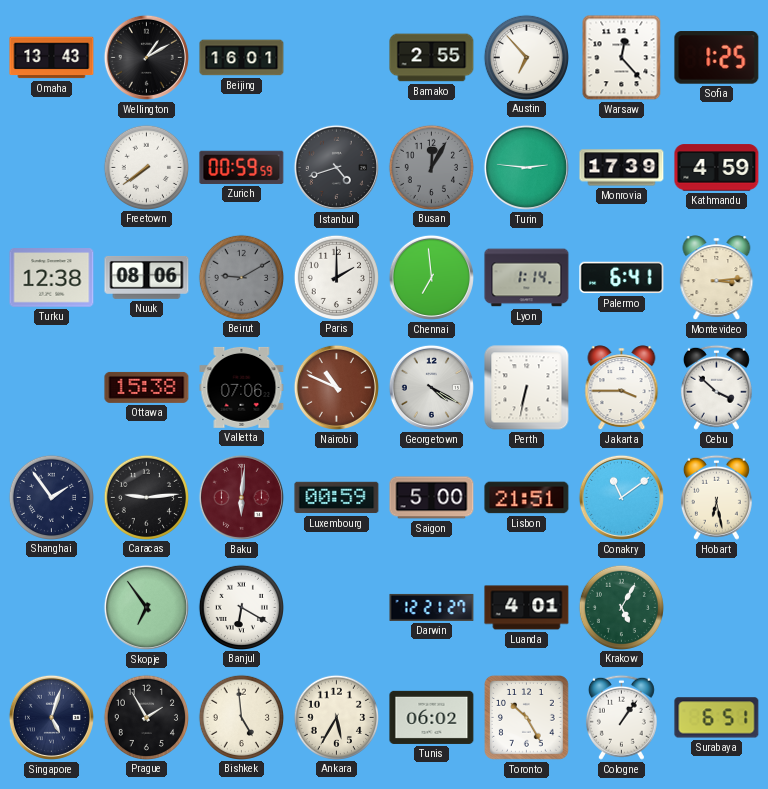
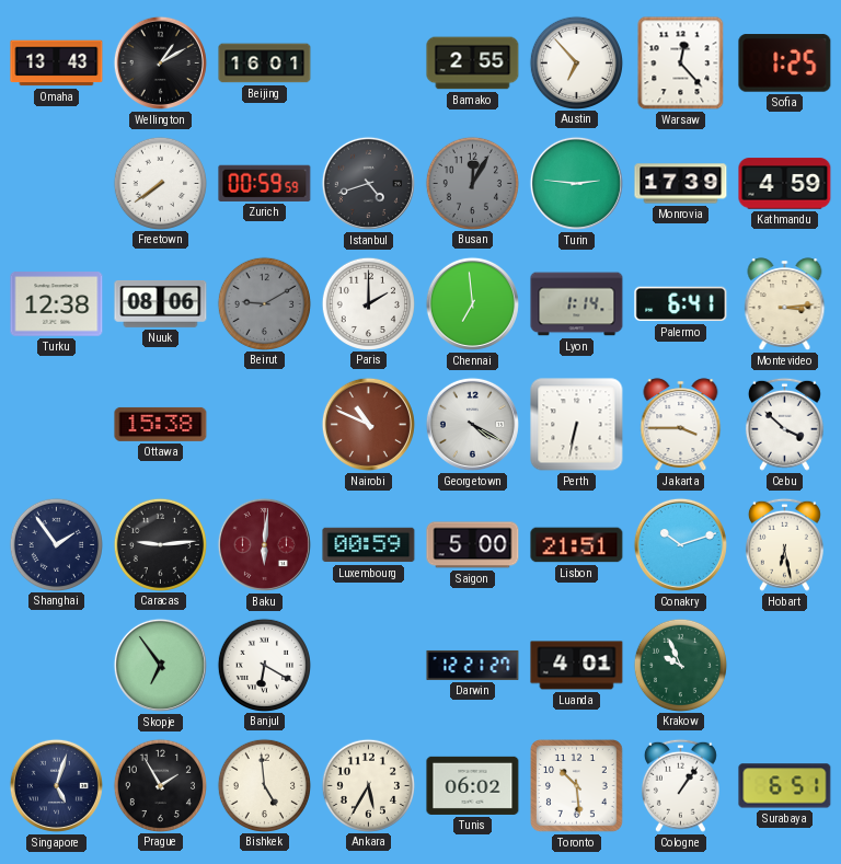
Valletta: 07:06 -> none
Conakry: 11:09 -> 10:12
Krakow: 5:05 -> 9:56
Toronto: 10:25 -> 10:29
